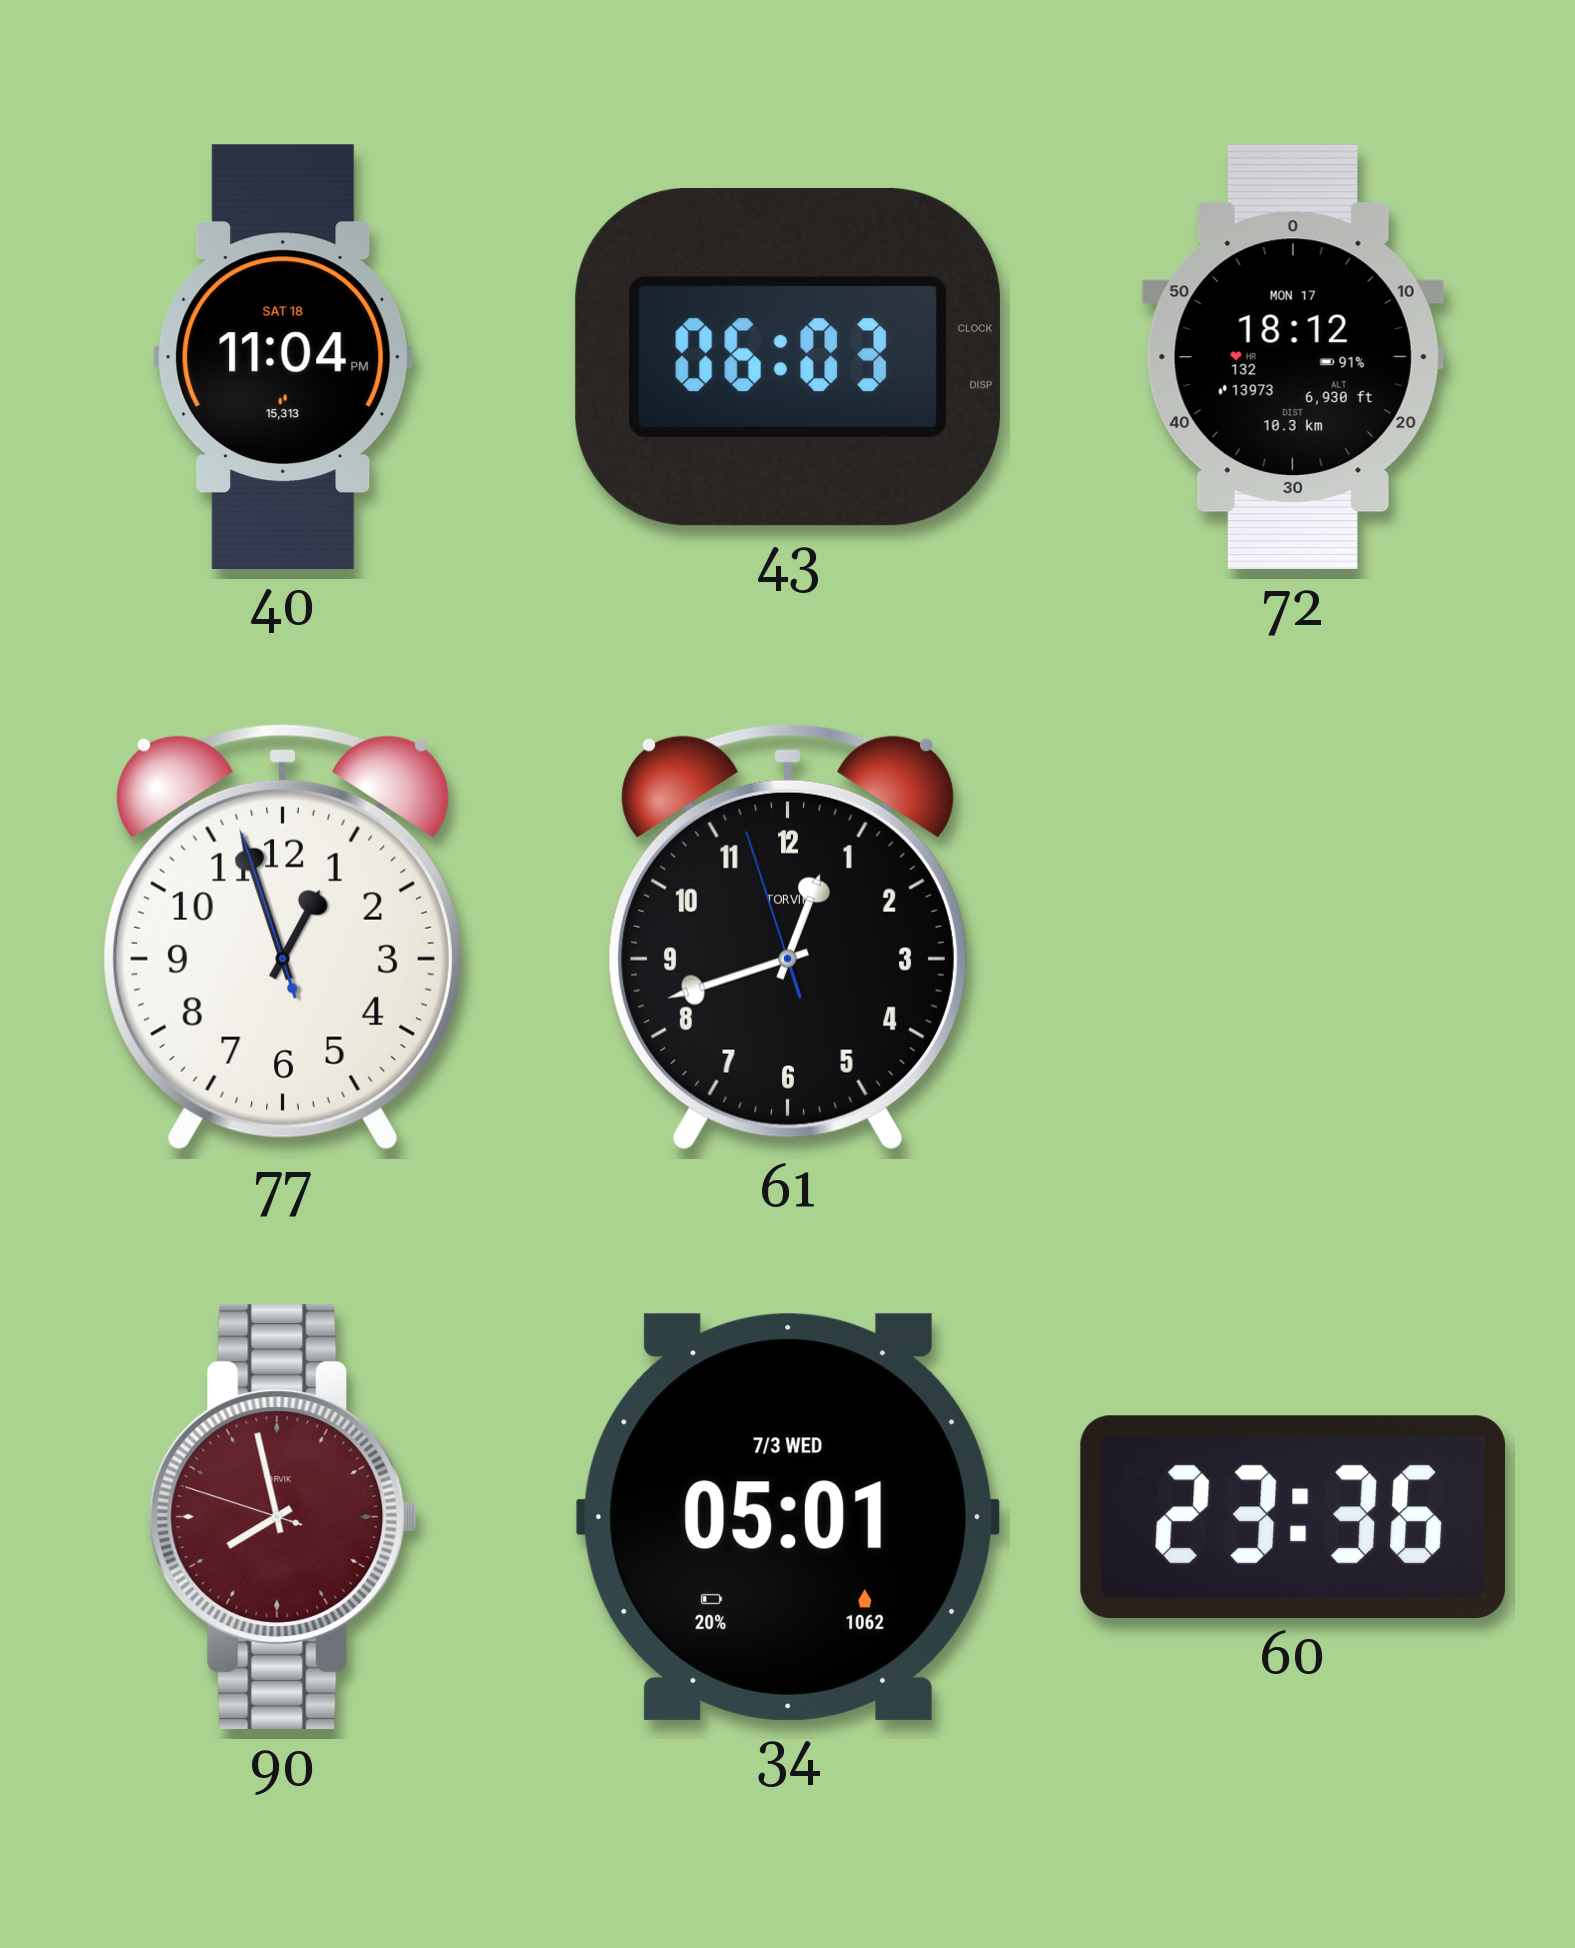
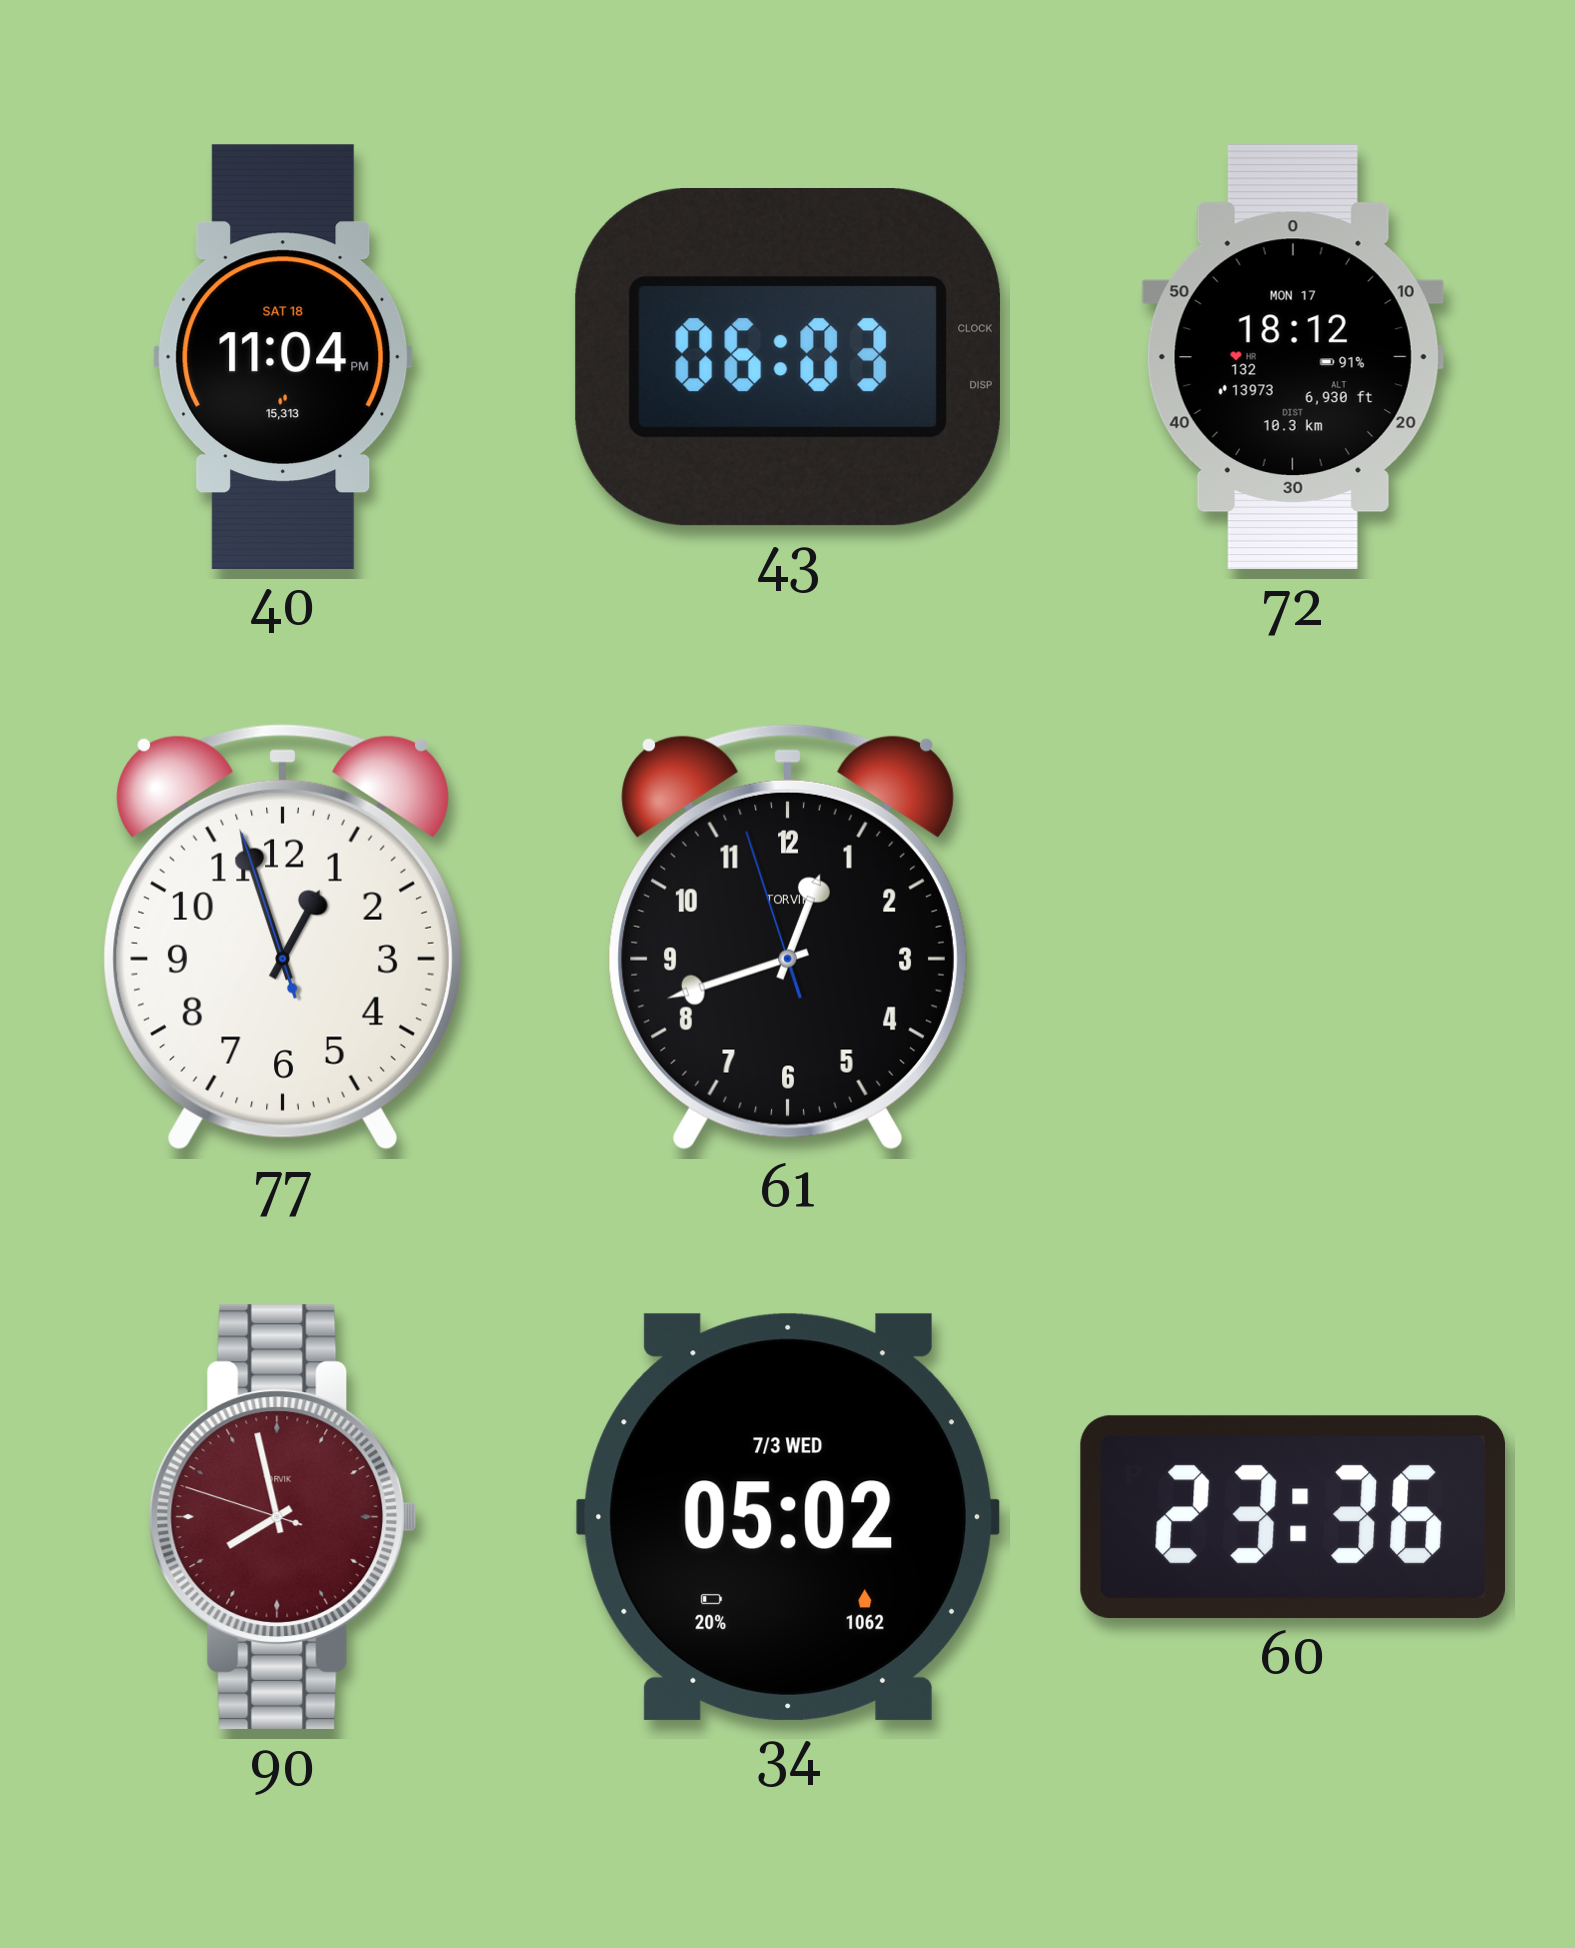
34: 05:01 -> 05:02
